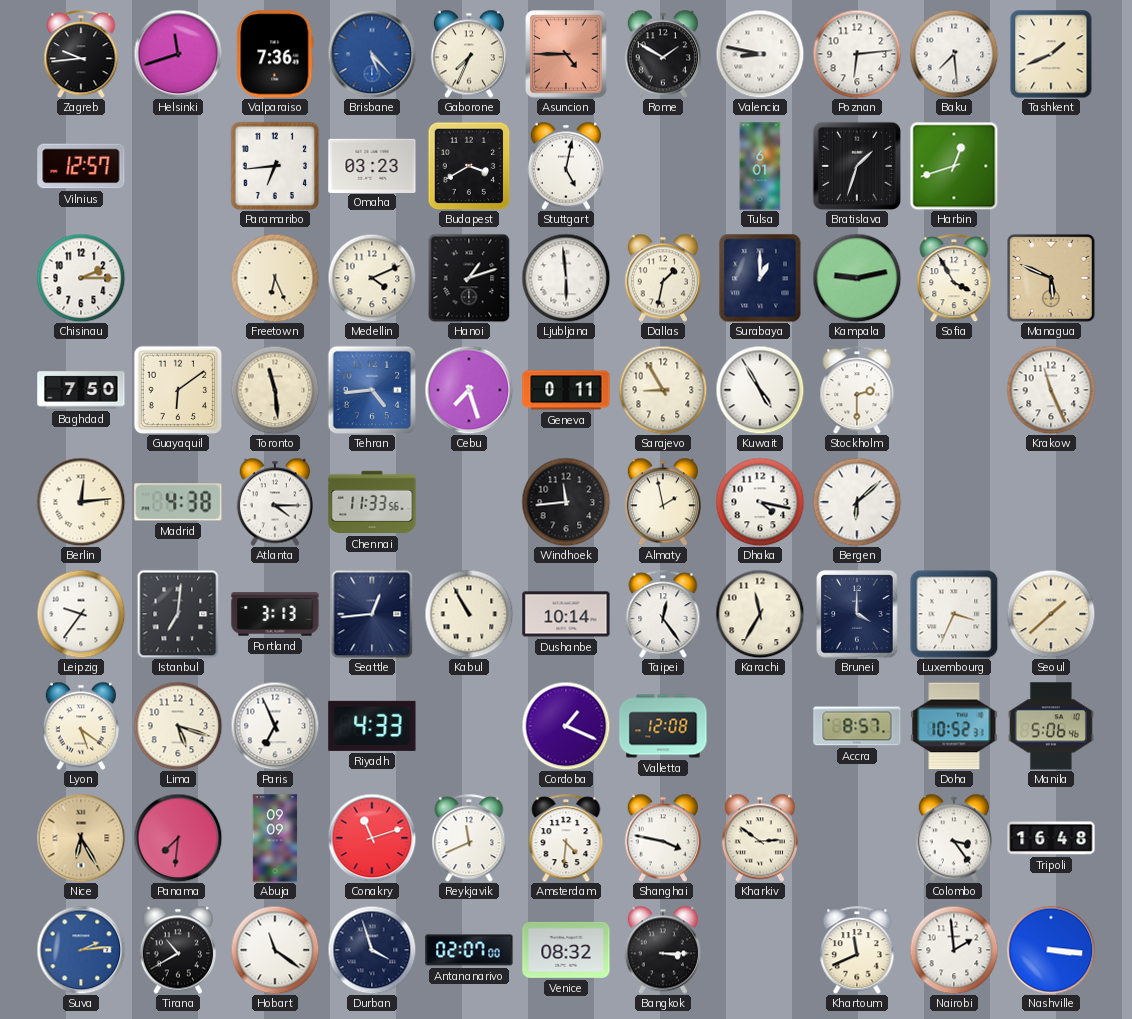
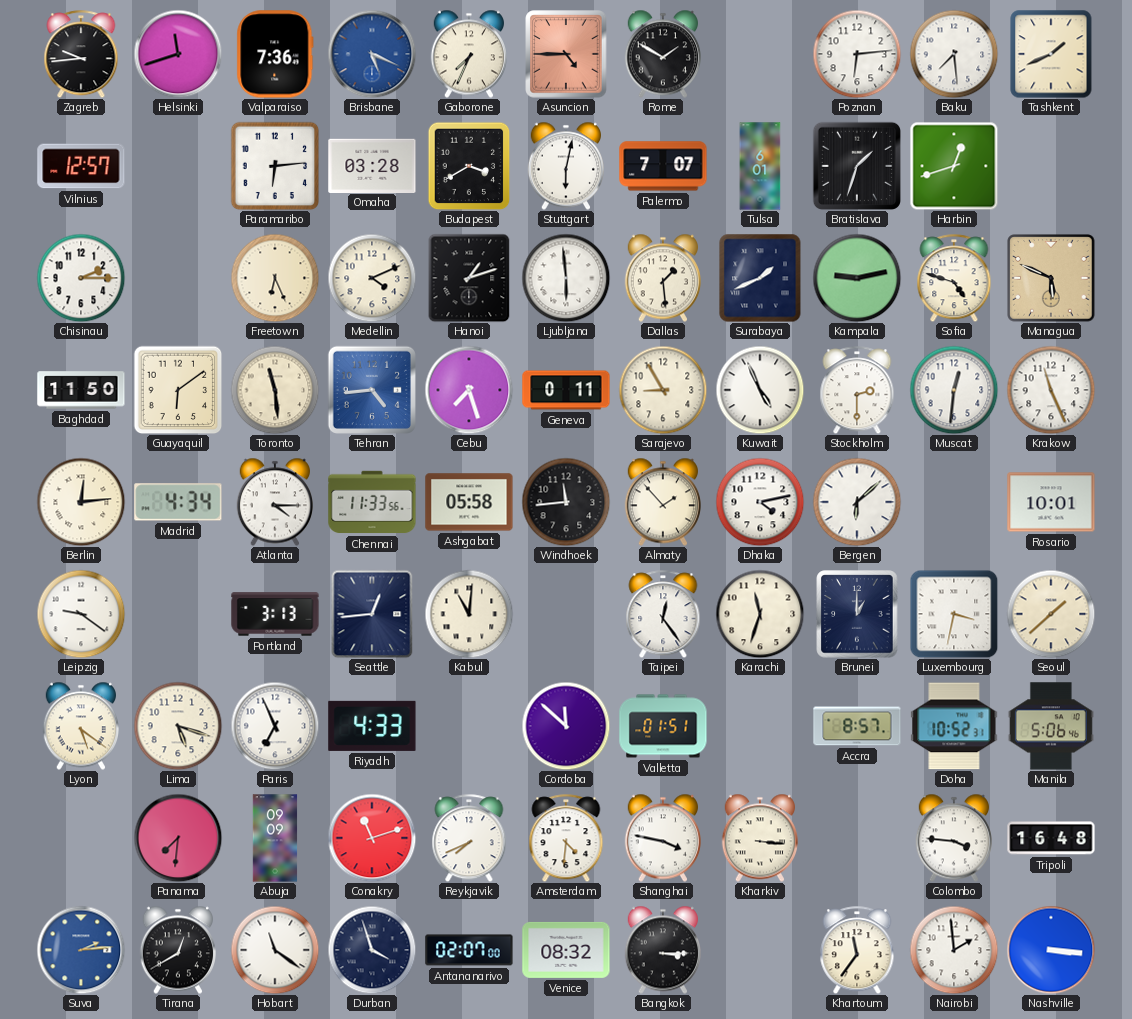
Brisbane: 5:23 -> 5:19
Valencia: 8:47 -> none
Paramaribo: 6:44 -> 6:14
Omaha: 03:23 -> 03:28
Stuttgart: 5:02 -> 6:02
Palermo: none -> 7:07
Dallas: 1:32 -> 1:29
Surabaya: 1:00 -> 1:41
Sofia: 3:55 -> 4:48
Baghdad: 7:50 -> 11:50
Kuwait: 4:55 -> 4:56
Muscat: none -> 12:31
Madrid: 4:38 -> 4:34
Ashgabat: none -> 05:58
Almaty: 1:58 -> 1:53
Dhaka: 4:17 -> 4:13
Rosario: none -> 10:01
Leipzig: 9:36 -> 9:21
Istanbul: 7:01 -> none
Kabul: 10:55 -> 11:01
Dushanbe: 10:14 -> none
Karachi: 11:35 -> 11:33
Brunei: 4:00 -> 1:00
Luxembourg: 3:34 -> 3:32
Cordoba: 1:19 -> 11:52
Valletta: 12:08 -> 01:51
Nice: 6:25 -> none
Reykjavik: 11:41 -> 7:41
Kharkiv: 2:51 -> 3:16
Colombo: 3:24 -> 3:46
Tirana: 10:40 -> 12:40
Khartoum: 11:41 -> 11:36
